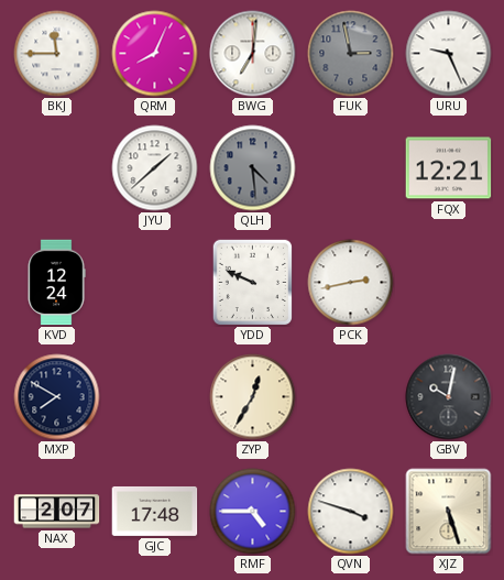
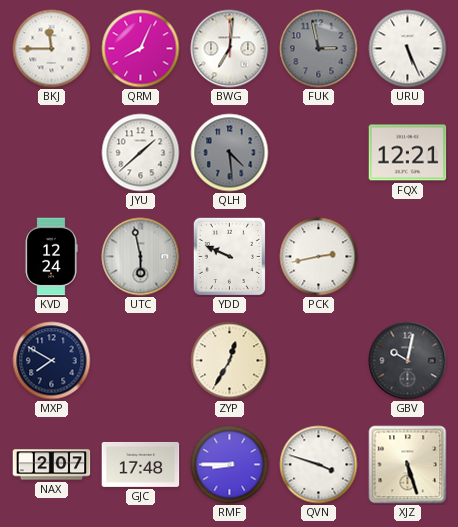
URU: 9:26 -> 5:26
UTC: none -> 5:58
RMF: 4:45 -> 8:45
